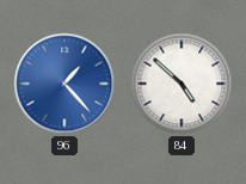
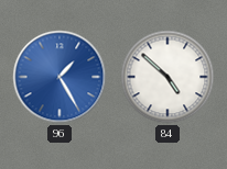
96: 1:23 -> 1:25
